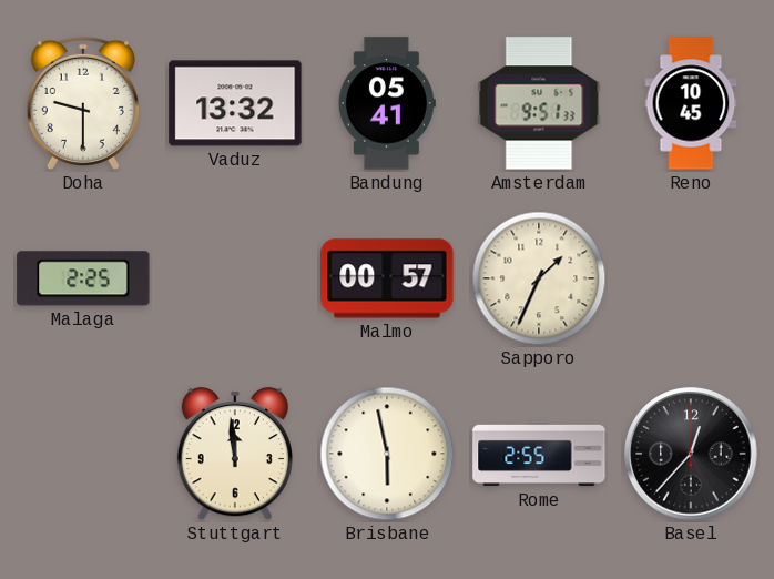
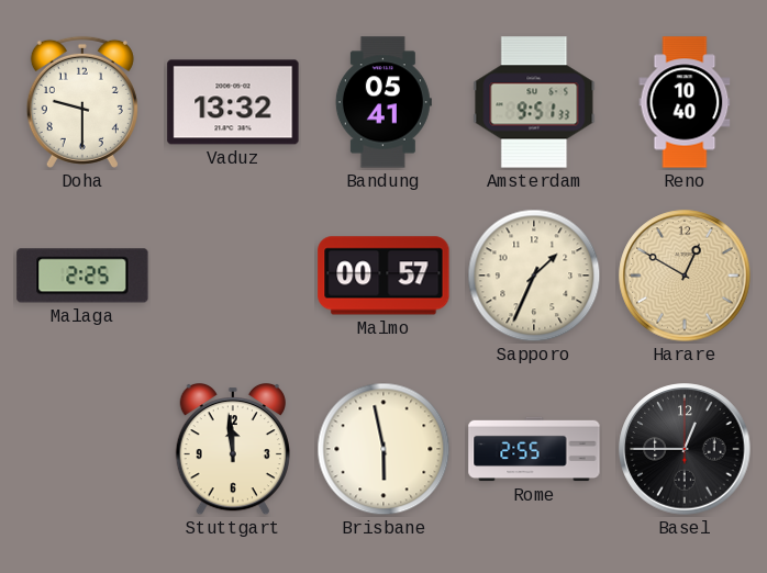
Reno: 10:45 -> 10:40
Harare: none -> 12:50
Basel: 12:37 -> 12:45
